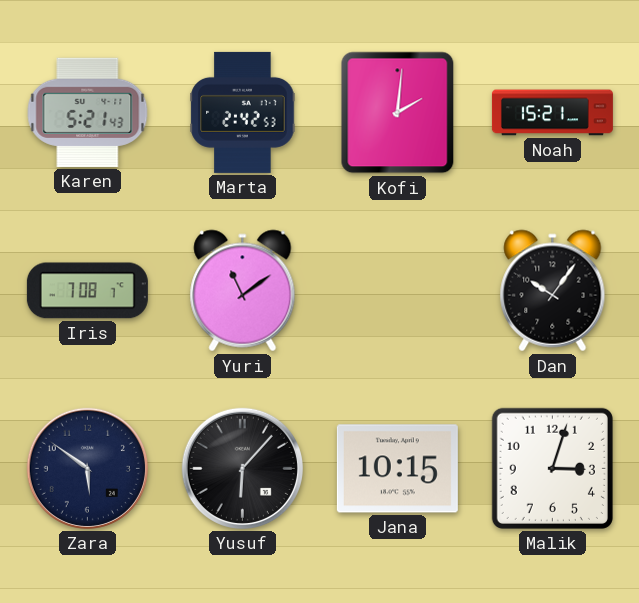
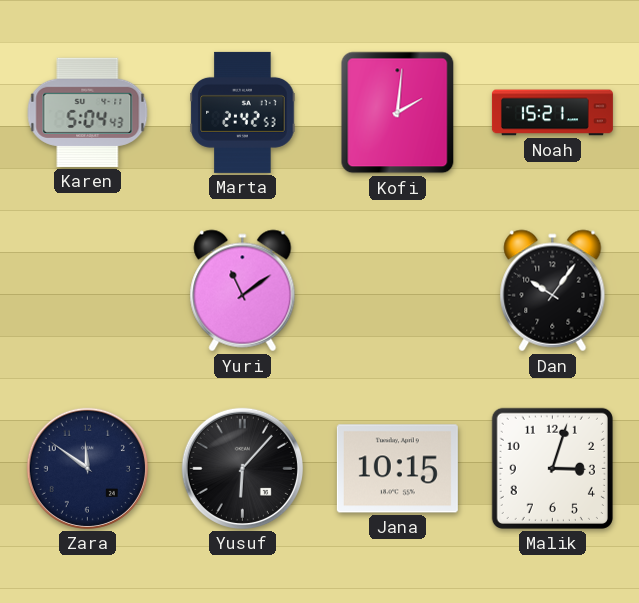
Karen: 5:21 -> 5:04
Iris: 7:08 -> none
Zara: 5:51 -> 11:51
